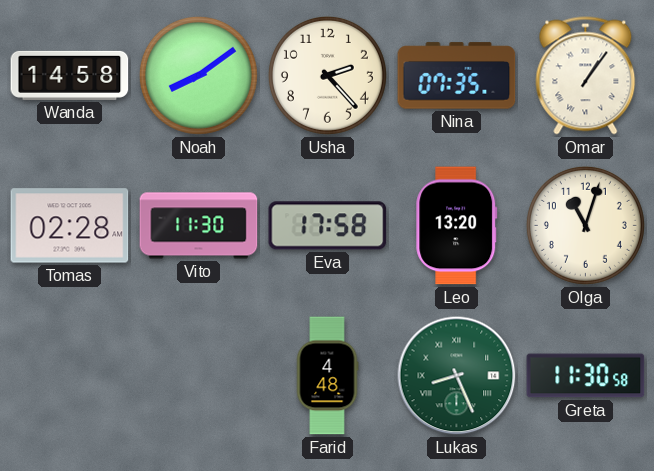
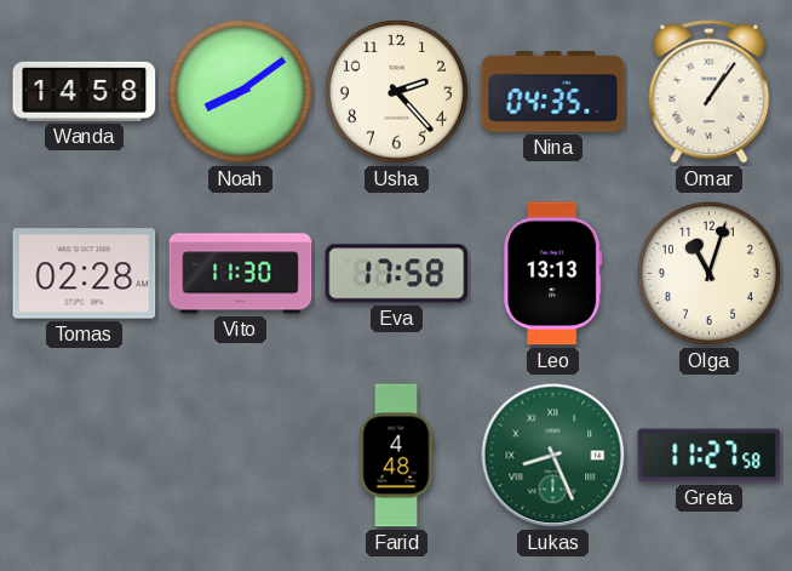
Nina: 07:35 -> 04:35
Leo: 13:20 -> 13:13
Greta: 11:30 -> 11:27
